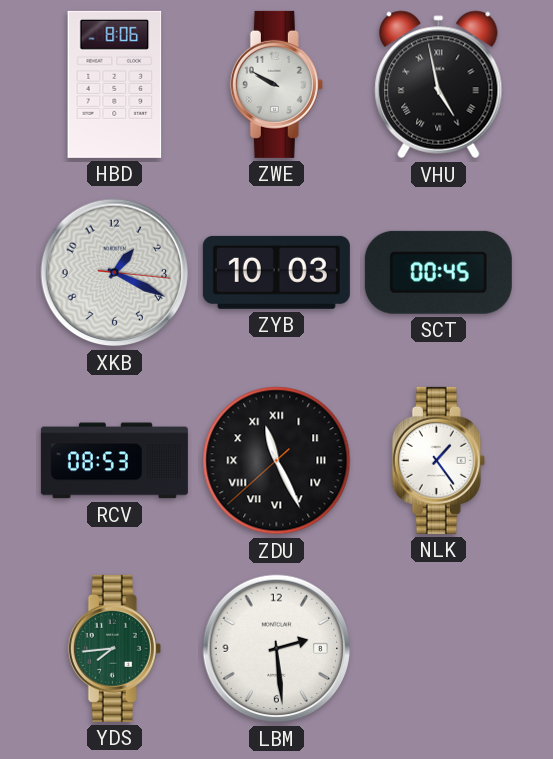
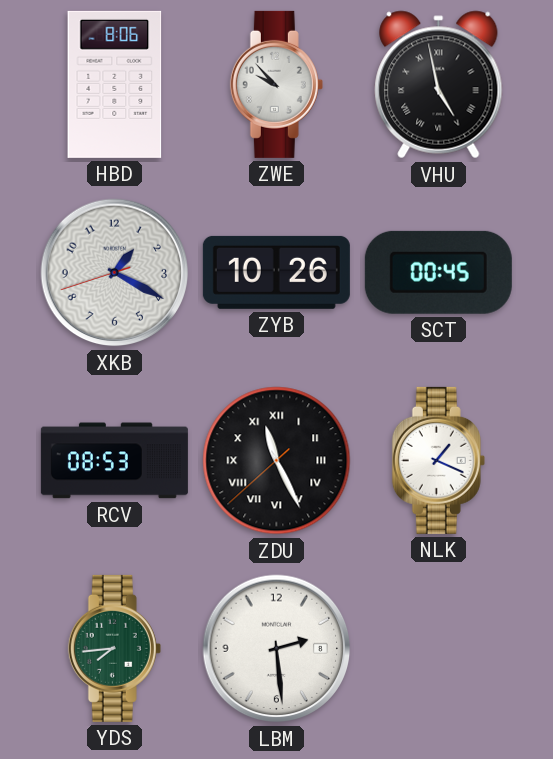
ZWE: 9:50 -> 9:53
XKB: 1:19:16 -> 1:19:42
ZYB: 10:03 -> 10:26
NLK: 1:24 -> 1:19
